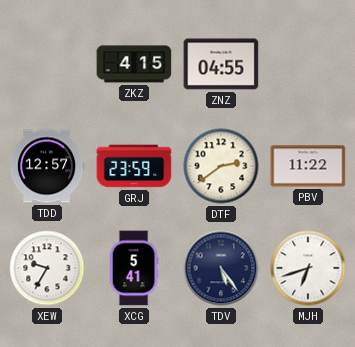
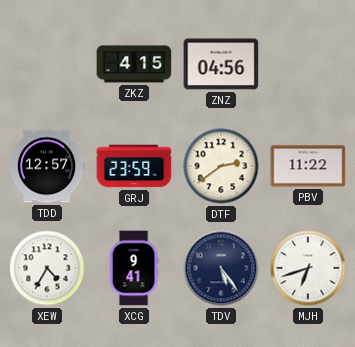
ZNZ: 04:55 -> 04:56
XEW: 9:35 -> 4:35
XCG: 5:41 -> 9:41
